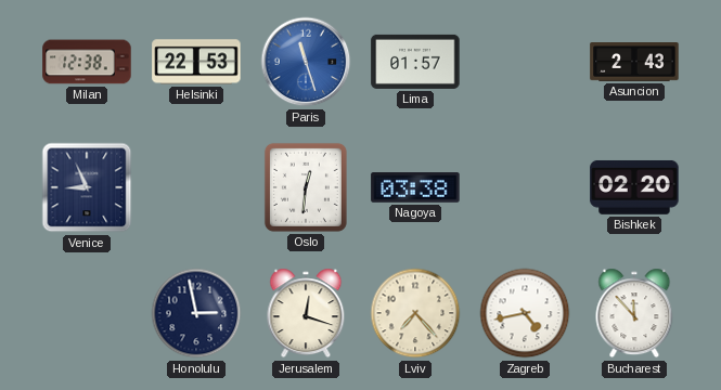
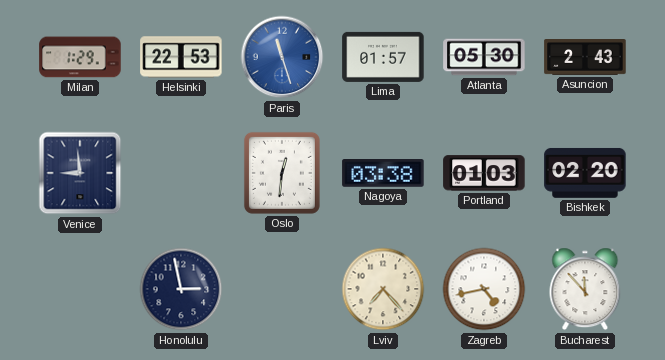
Milan: 12:38 -> 1:29
Atlanta: none -> 05:30
Venice: 8:56 -> 8:59
Portland: none -> 01:03
Jerusalem: 12:18 -> none
